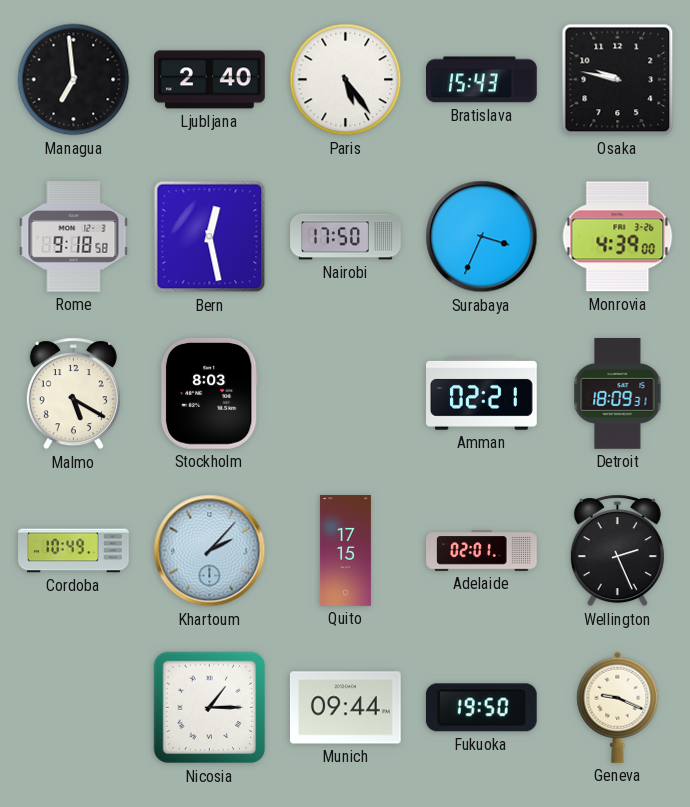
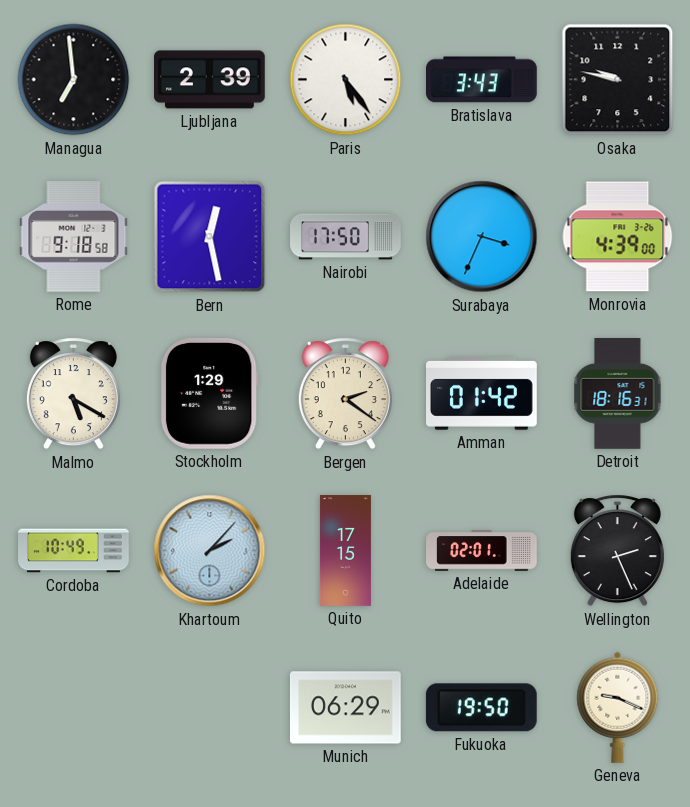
Ljubljana: 2:40 -> 2:39
Bratislava: 15:43 -> 3:43
Stockholm: 8:03 -> 1:29
Bergen: none -> 2:21
Amman: 02:21 -> 01:42
Detroit: 18:09 -> 18:16
Nicosia: 1:15 -> none
Munich: 09:44 -> 06:29
